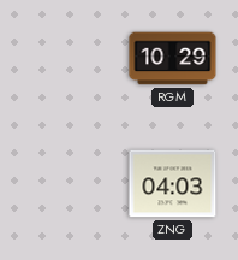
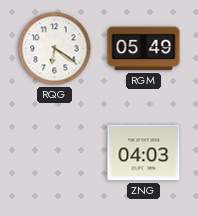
RQG: none -> 6:21
RGM: 10:29 -> 05:49
